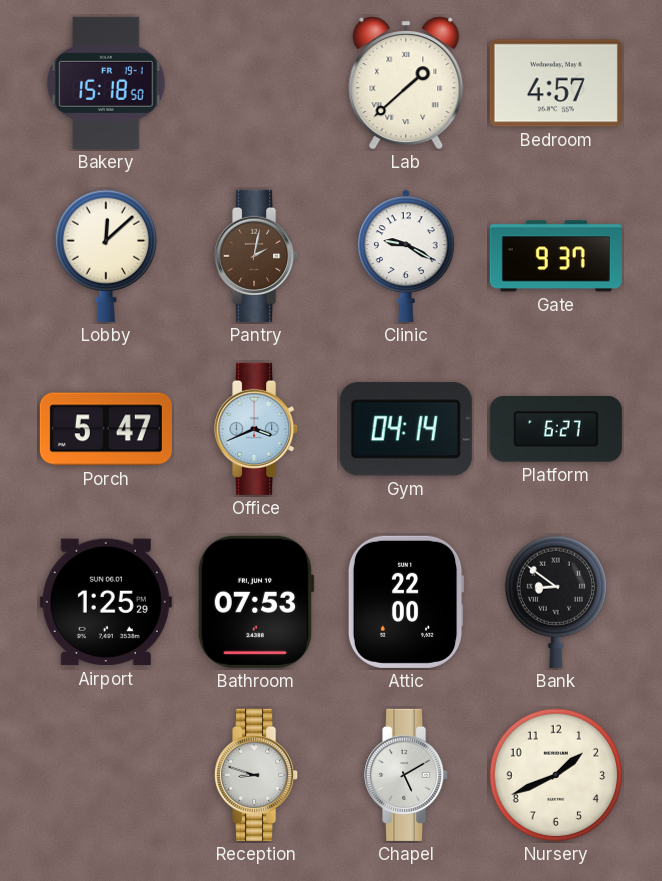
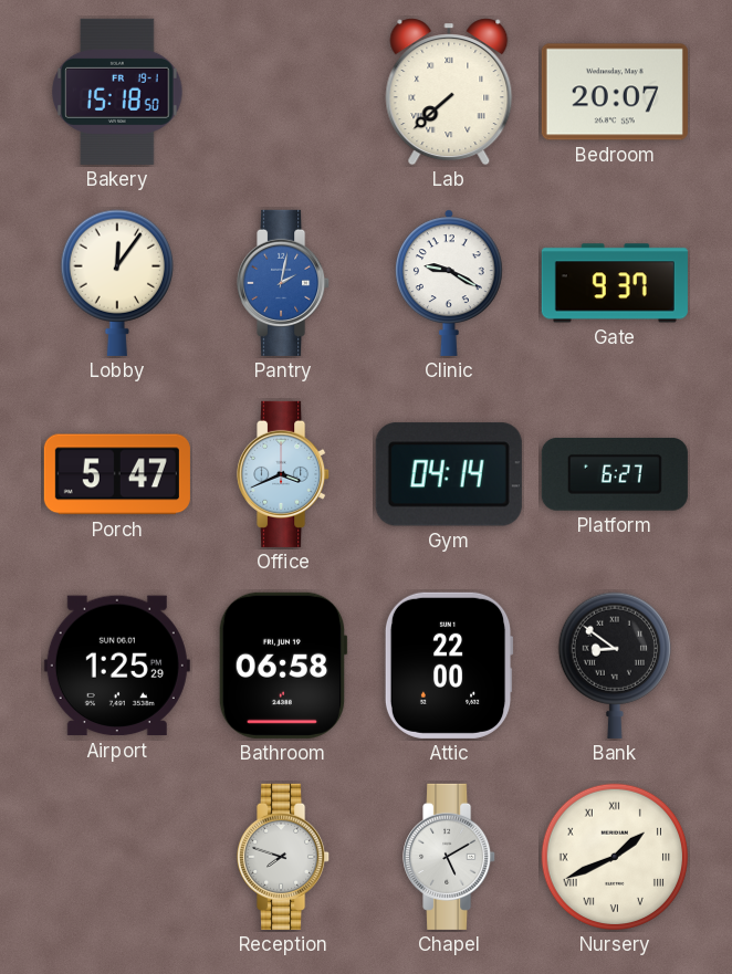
Lab: 1:38 -> 7:38
Bedroom: 4:57 -> 20:07
Lobby: 12:08 -> 12:06
Pantry dial: brown -> blue
Bathroom: 07:53 -> 06:58
Reception: 8:48 -> 7:48
Nursery numerals: Arabic -> Roman
